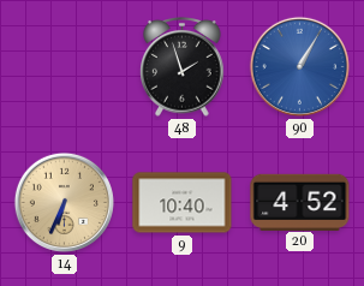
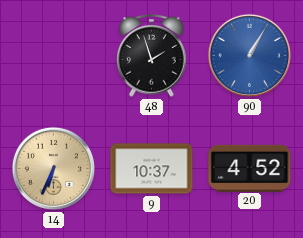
9: 10:40 -> 10:37
